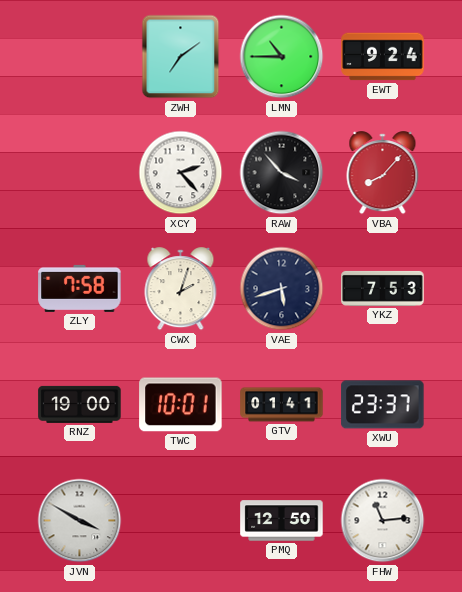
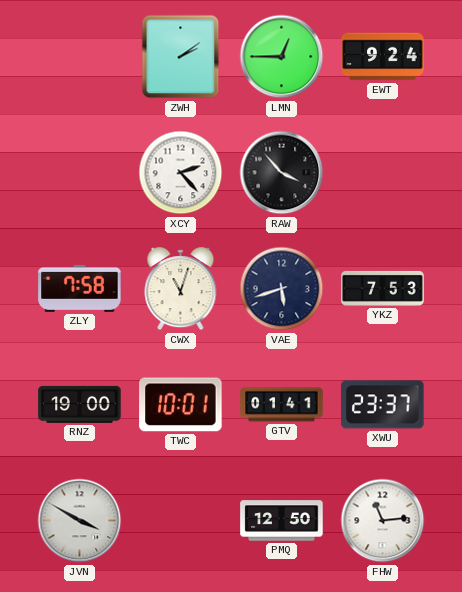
ZWH: 7:09 -> 2:09
LMN: 10:45 -> 12:45
VBA: 8:07 -> none
CWX: 2:03 -> 11:03
